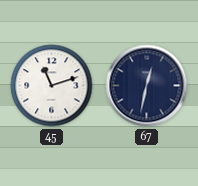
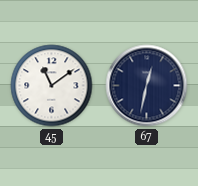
45: 11:12 -> 11:09
